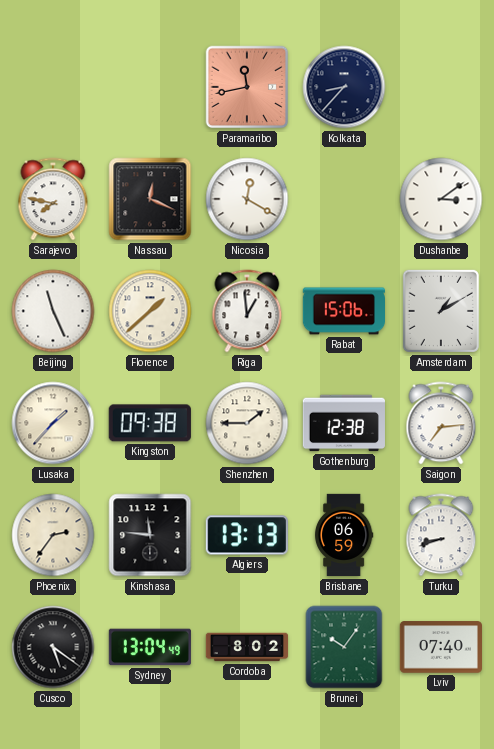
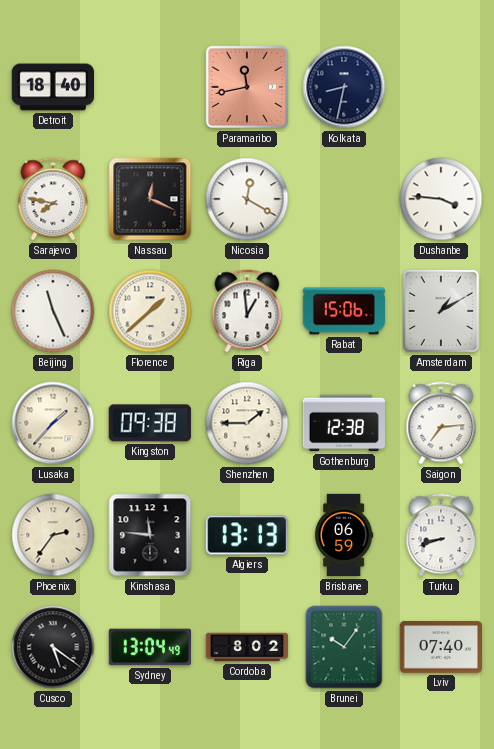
Detroit: none -> 18:40
Kolkata: 8:37 -> 8:32
Dushanbe: 3:09 -> 3:46
